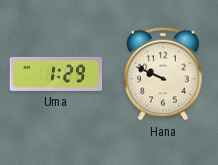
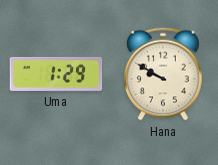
Hana: 9:49 -> 9:50
